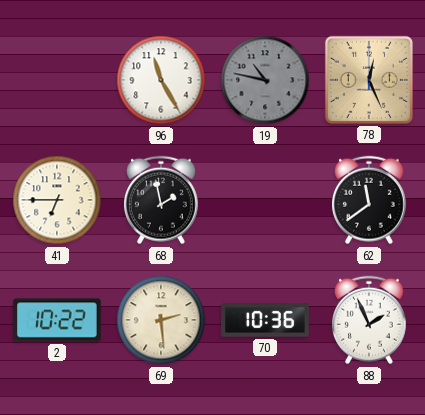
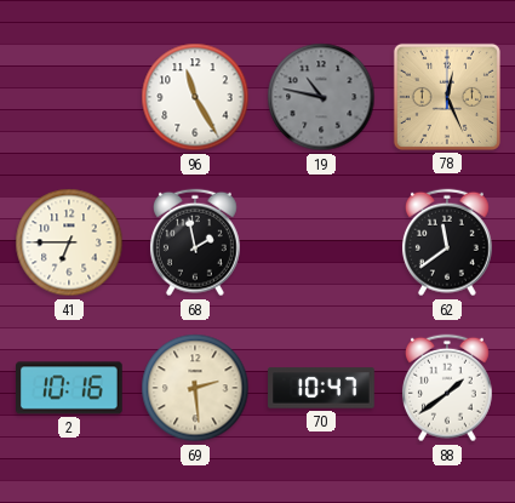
2: 10:22 -> 10:16
70: 10:36 -> 10:47
88: 1:56 -> 1:39
